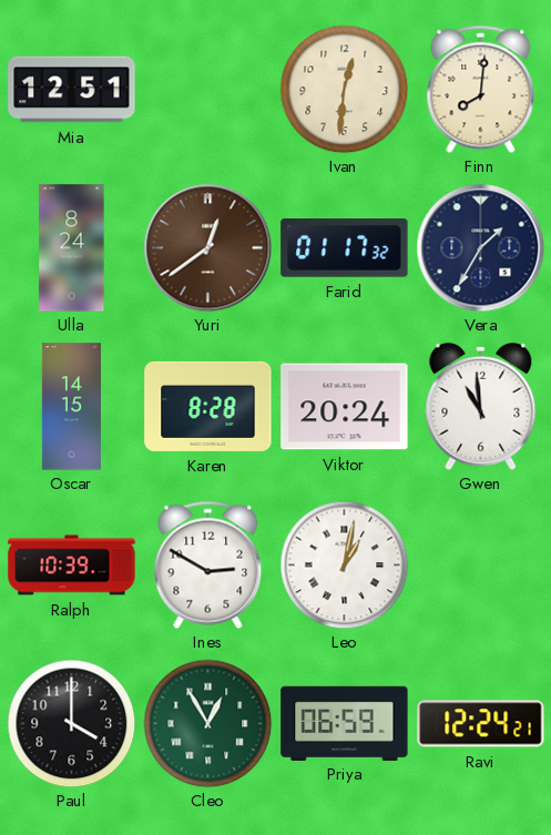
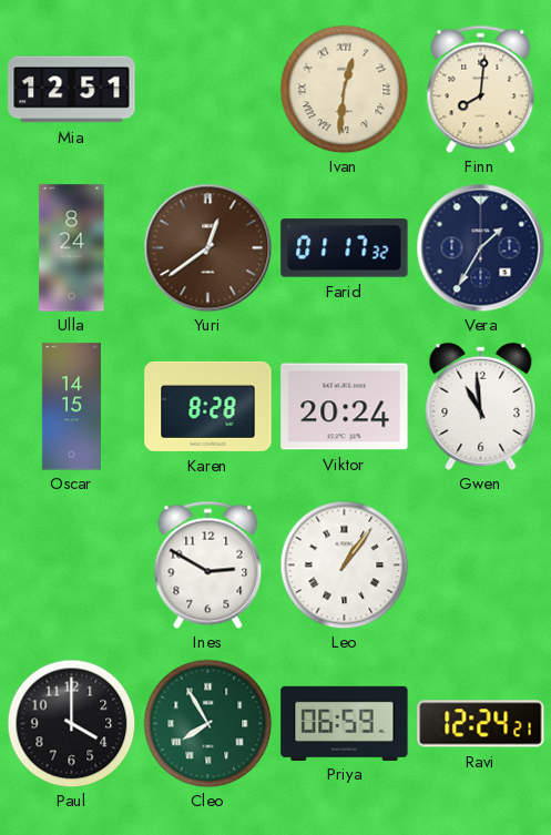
Ivan numerals: Arabic -> Roman
Ralph: 10:39 -> none
Leo: 1:02 -> 1:06
Cleo: 12:55 -> 7:55
